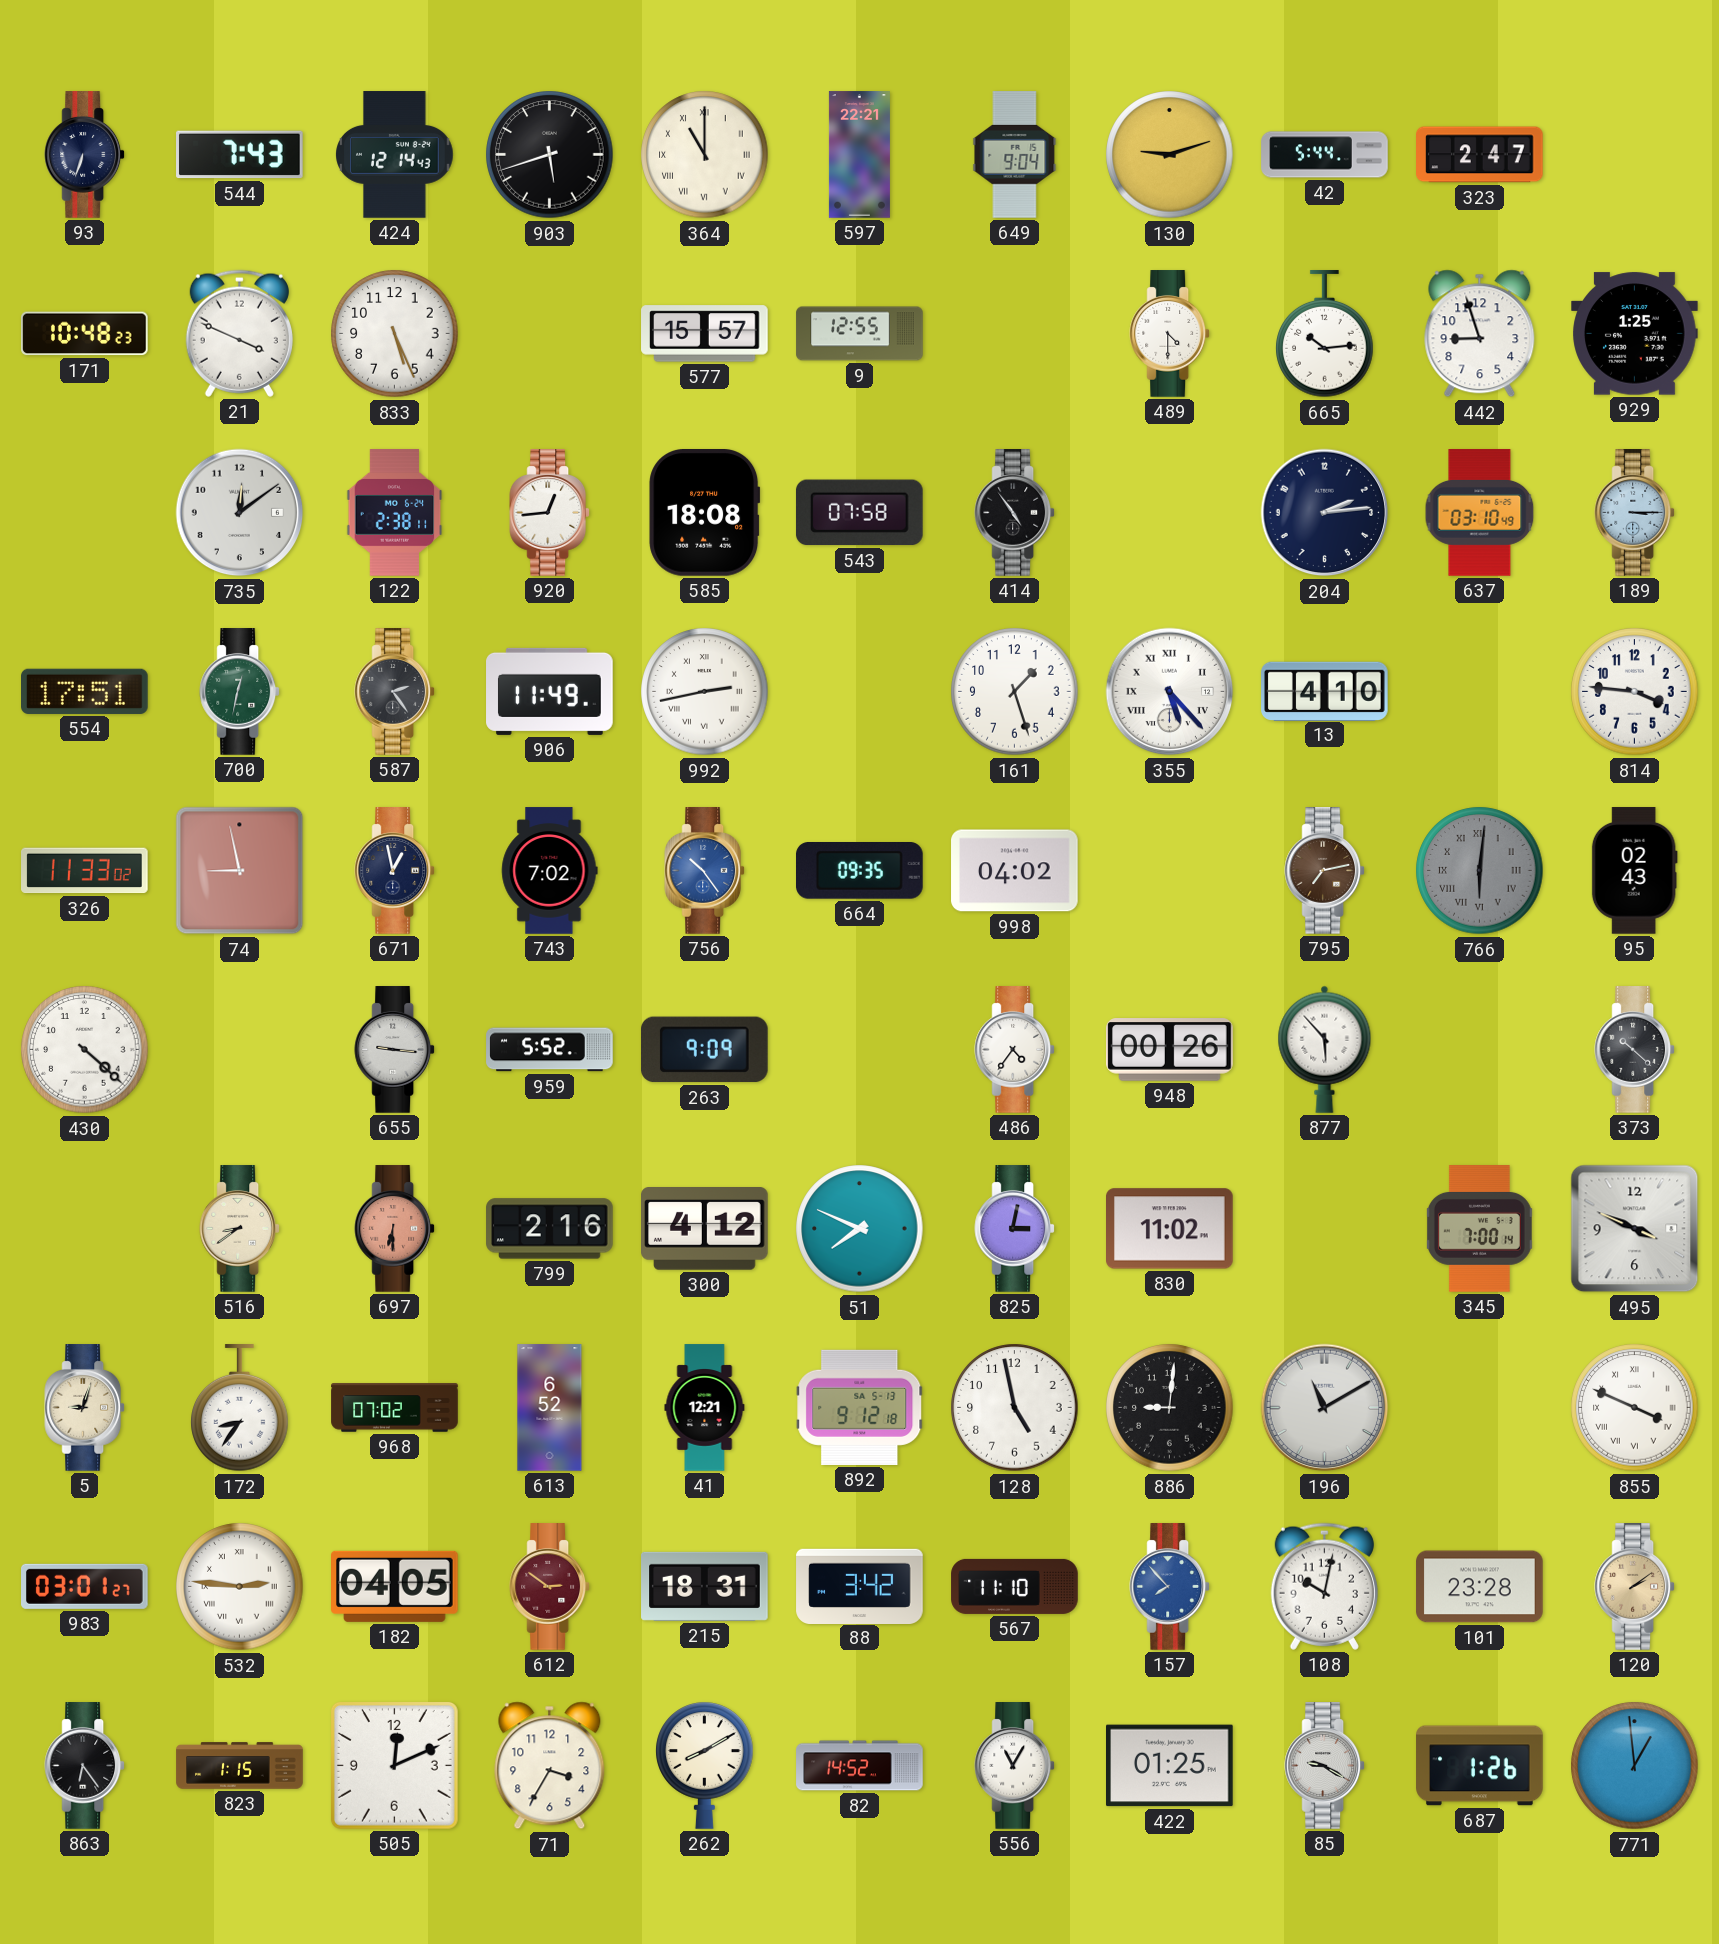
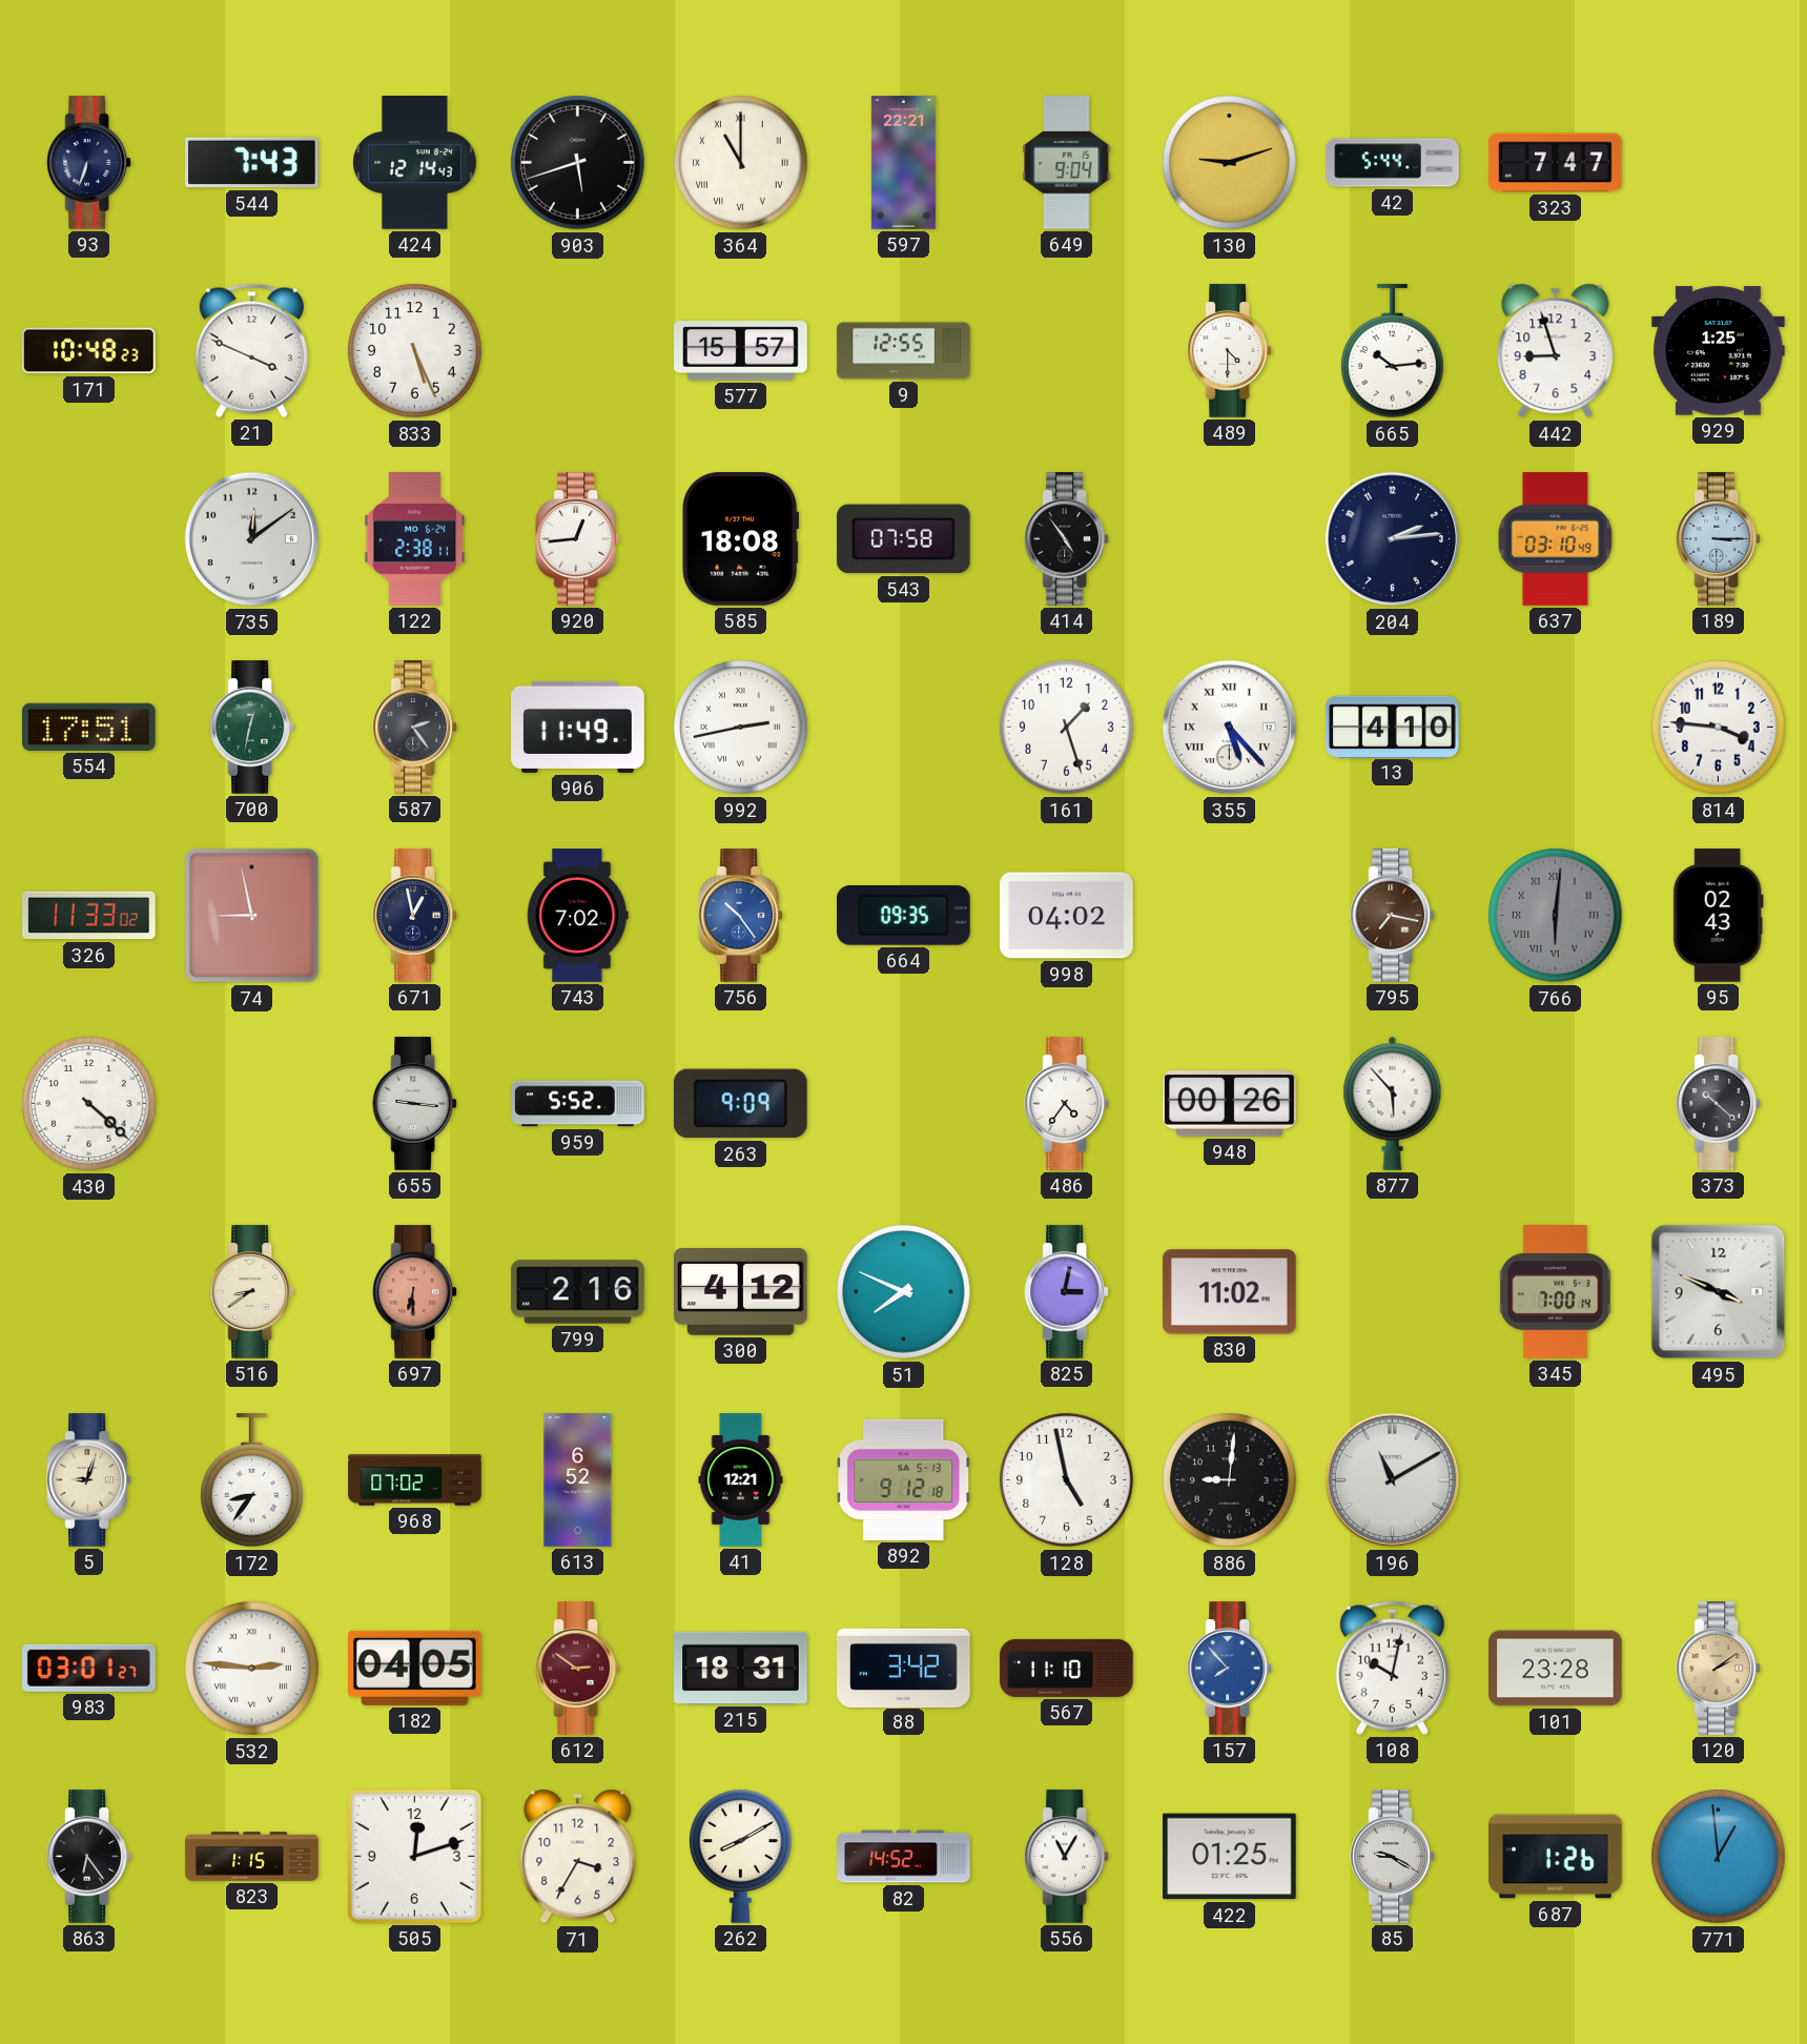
323: 2:47 -> 7:47
795: 7:13 -> 7:17
855: 3:49 -> none
505: 12:11 -> 12:12
